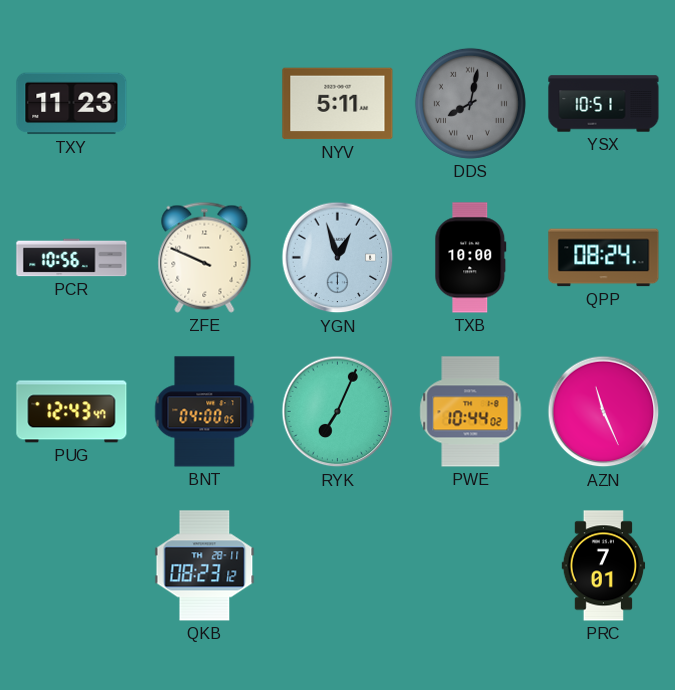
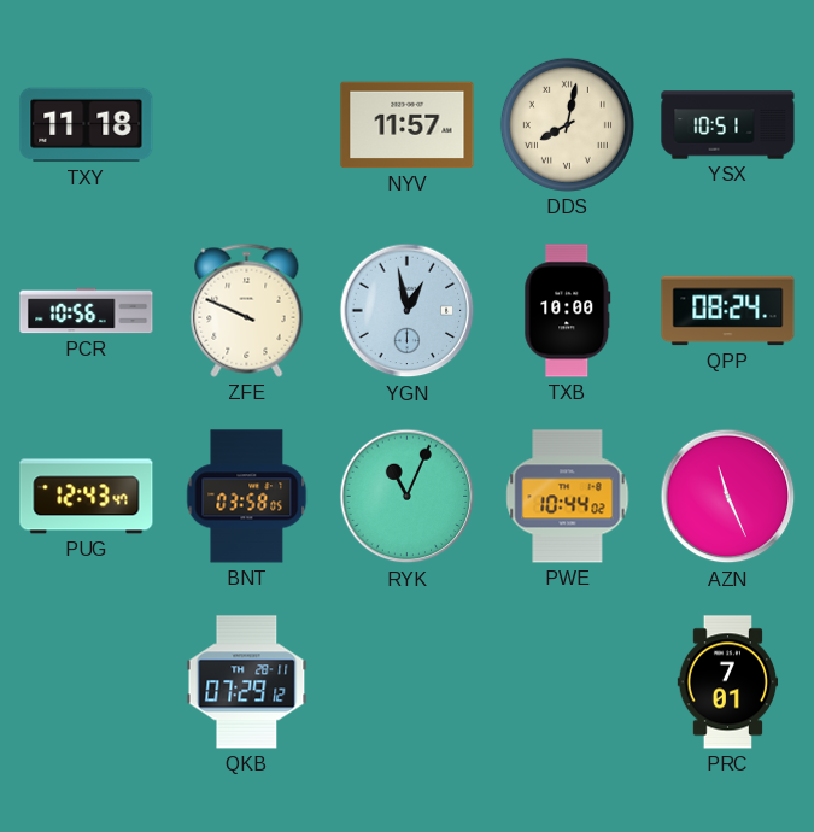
TXY: 11:23 -> 11:18
NYV: 5:11 -> 11:57
DDS dial: grey -> cream
YGN: 12:57 -> 12:58
BNT: 04:00 -> 03:58
RYK: 7:04 -> 11:04
QKB: 08:23 -> 07:29
